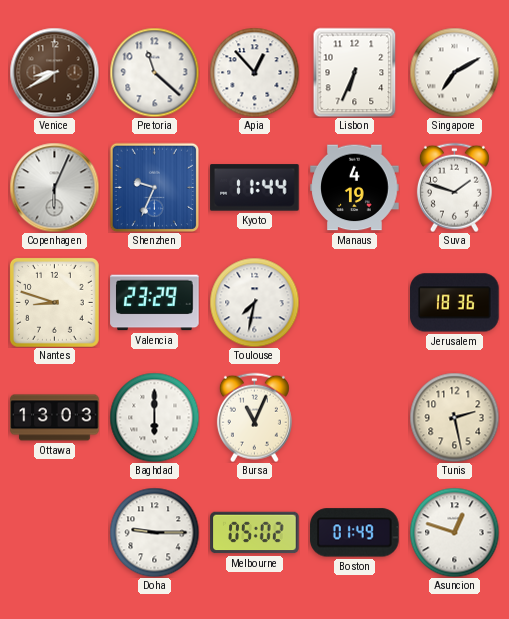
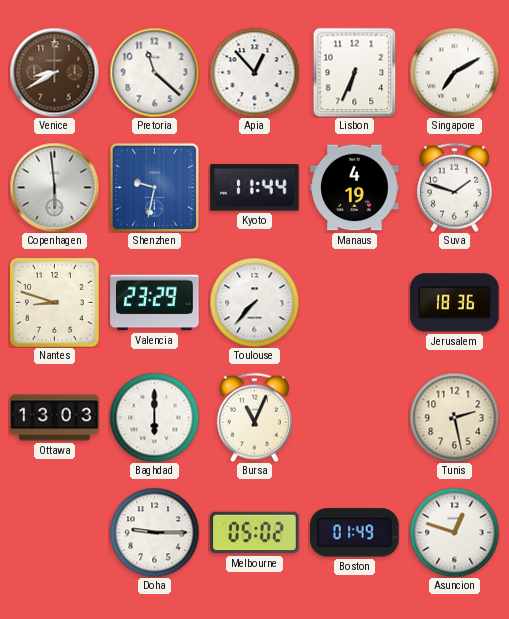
Copenhagen: 6:04 -> 5:59
Shenzhen: 9:34 -> 9:32
Toulouse: 7:32 -> 7:37
